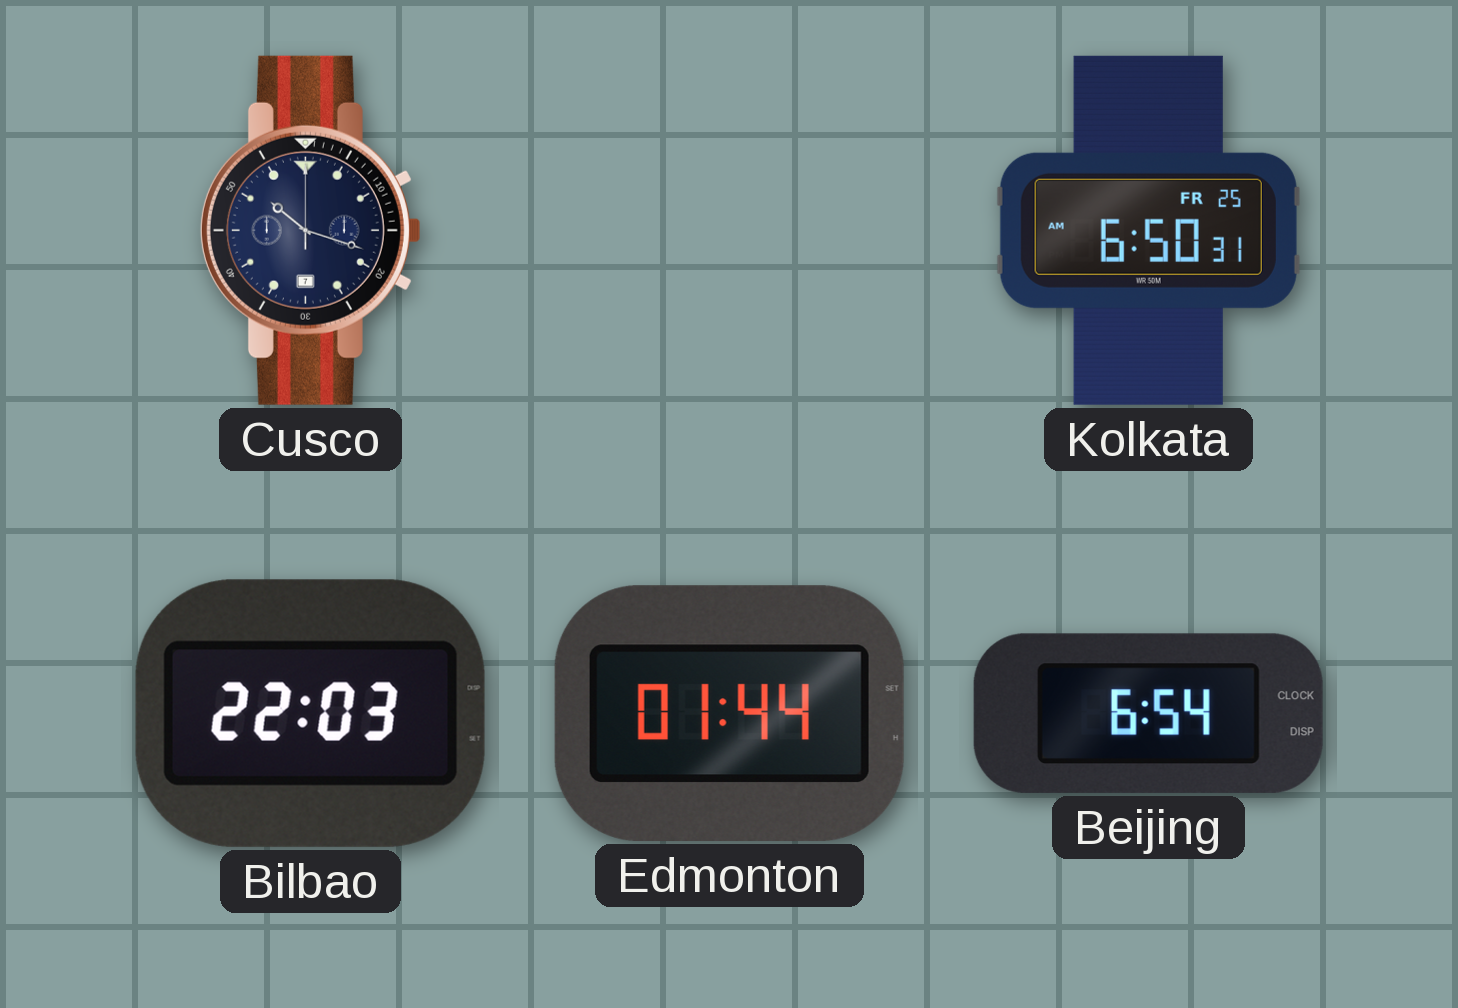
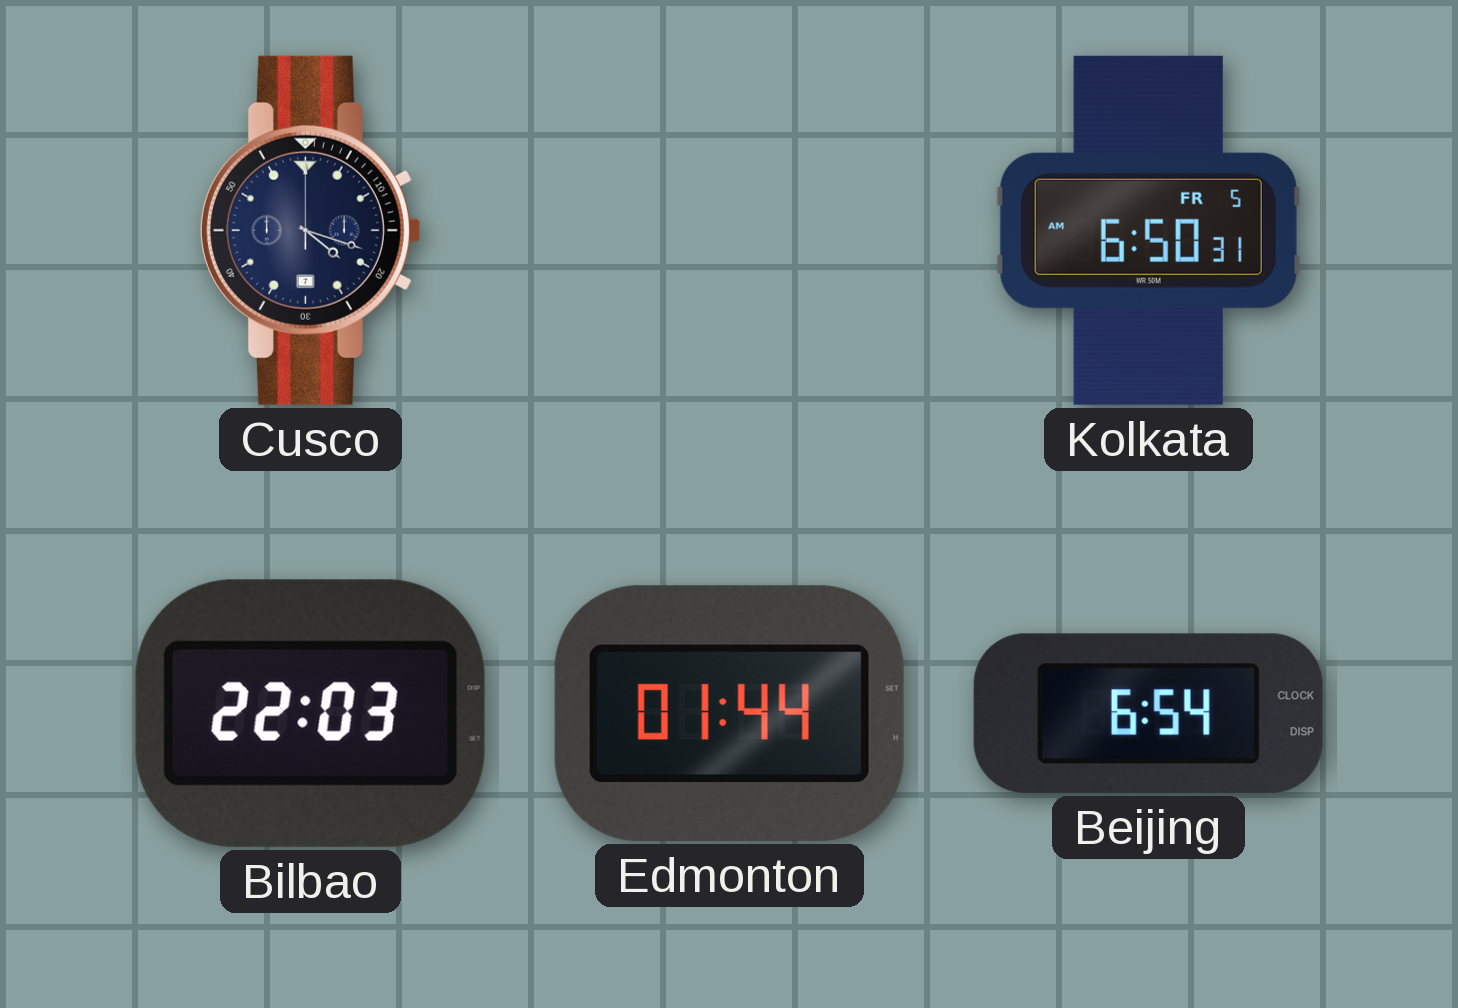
Cusco: 10:18 -> 4:18
Kolkata date: FR 25 -> FR 5
